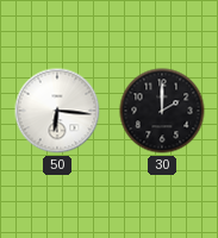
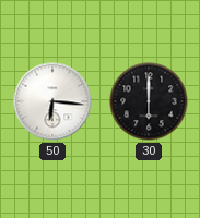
30: 2:00 -> 6:00
